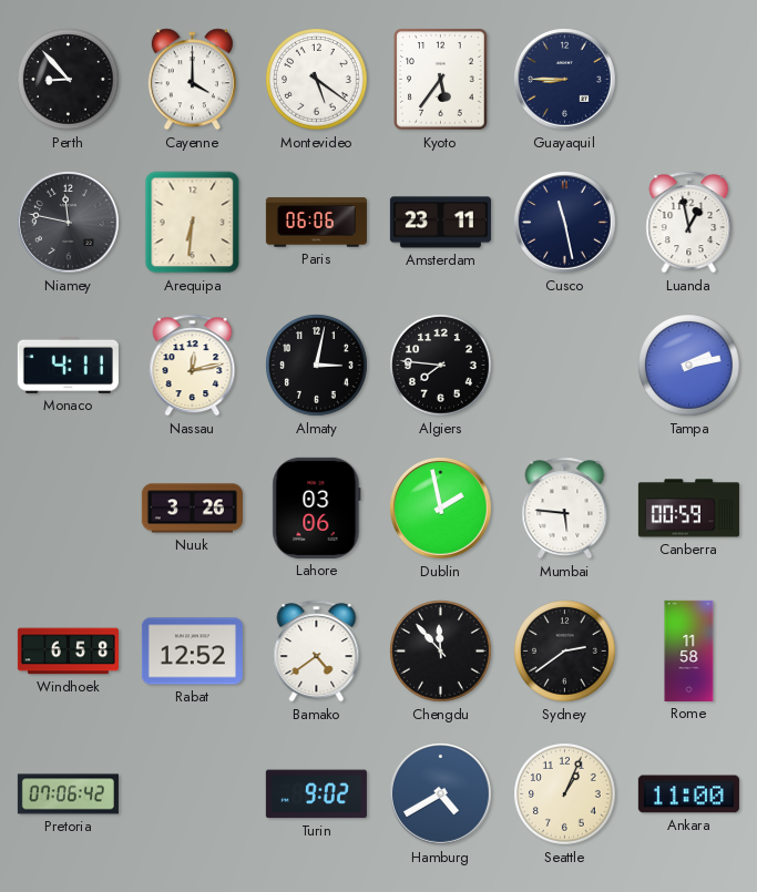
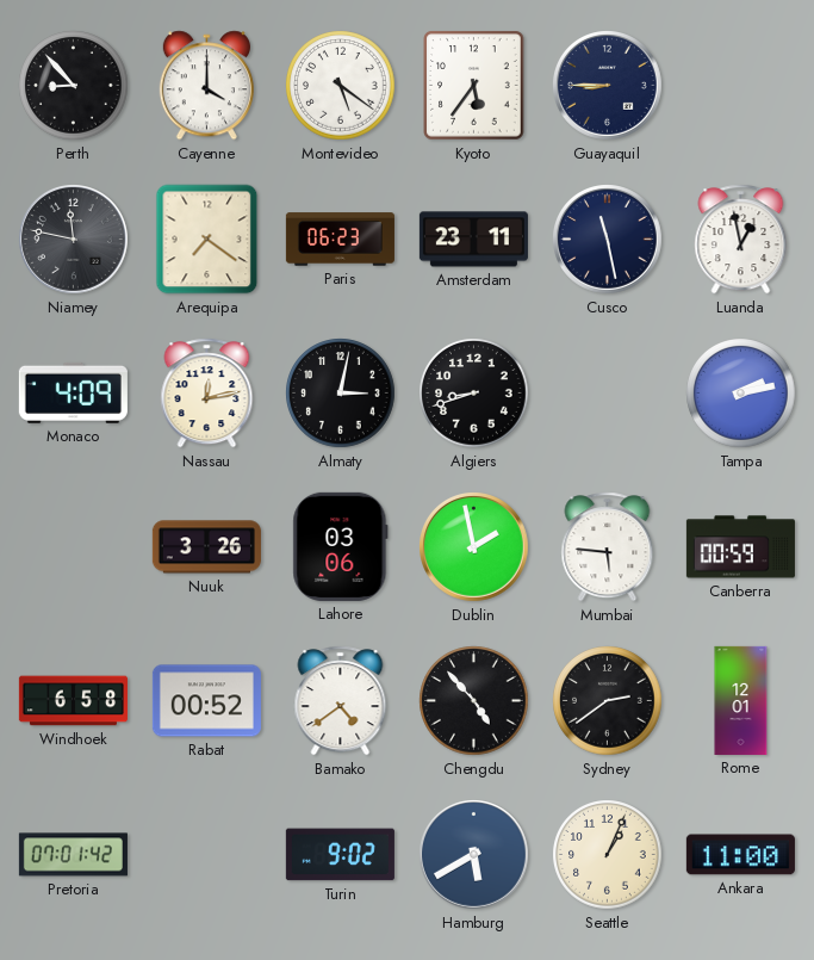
Arequipa: 6:31 -> 7:21
Paris: 06:06 -> 06:23
Monaco: 4:11 -> 4:09
Algiers: 7:46 -> 8:42
Rabat: 12:52 -> 00:52
Chengdu: 11:53 -> 4:53
Rome: 11:58 -> 12:01
Pretoria: 07:06 -> 07:01
Hamburg: 4:40 -> 5:40
